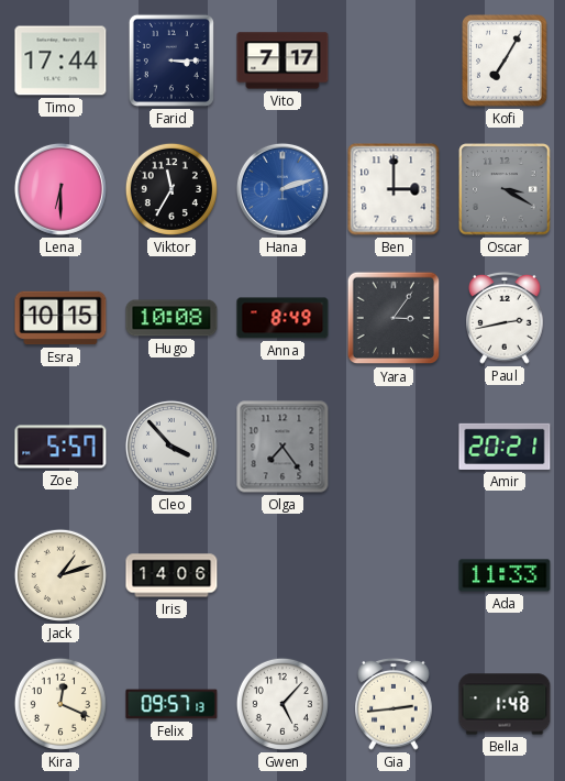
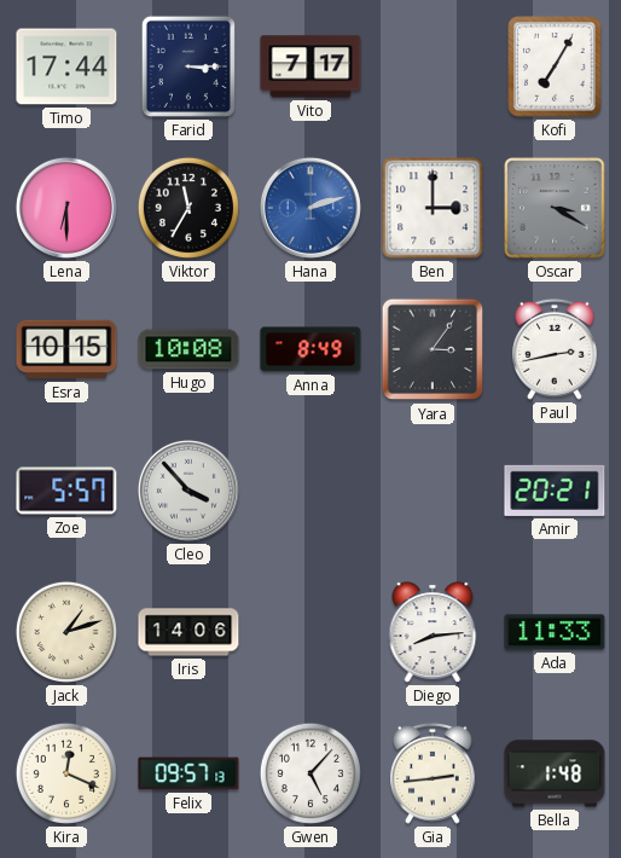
Olga: 7:24 -> none
Diego: none -> 8:14
